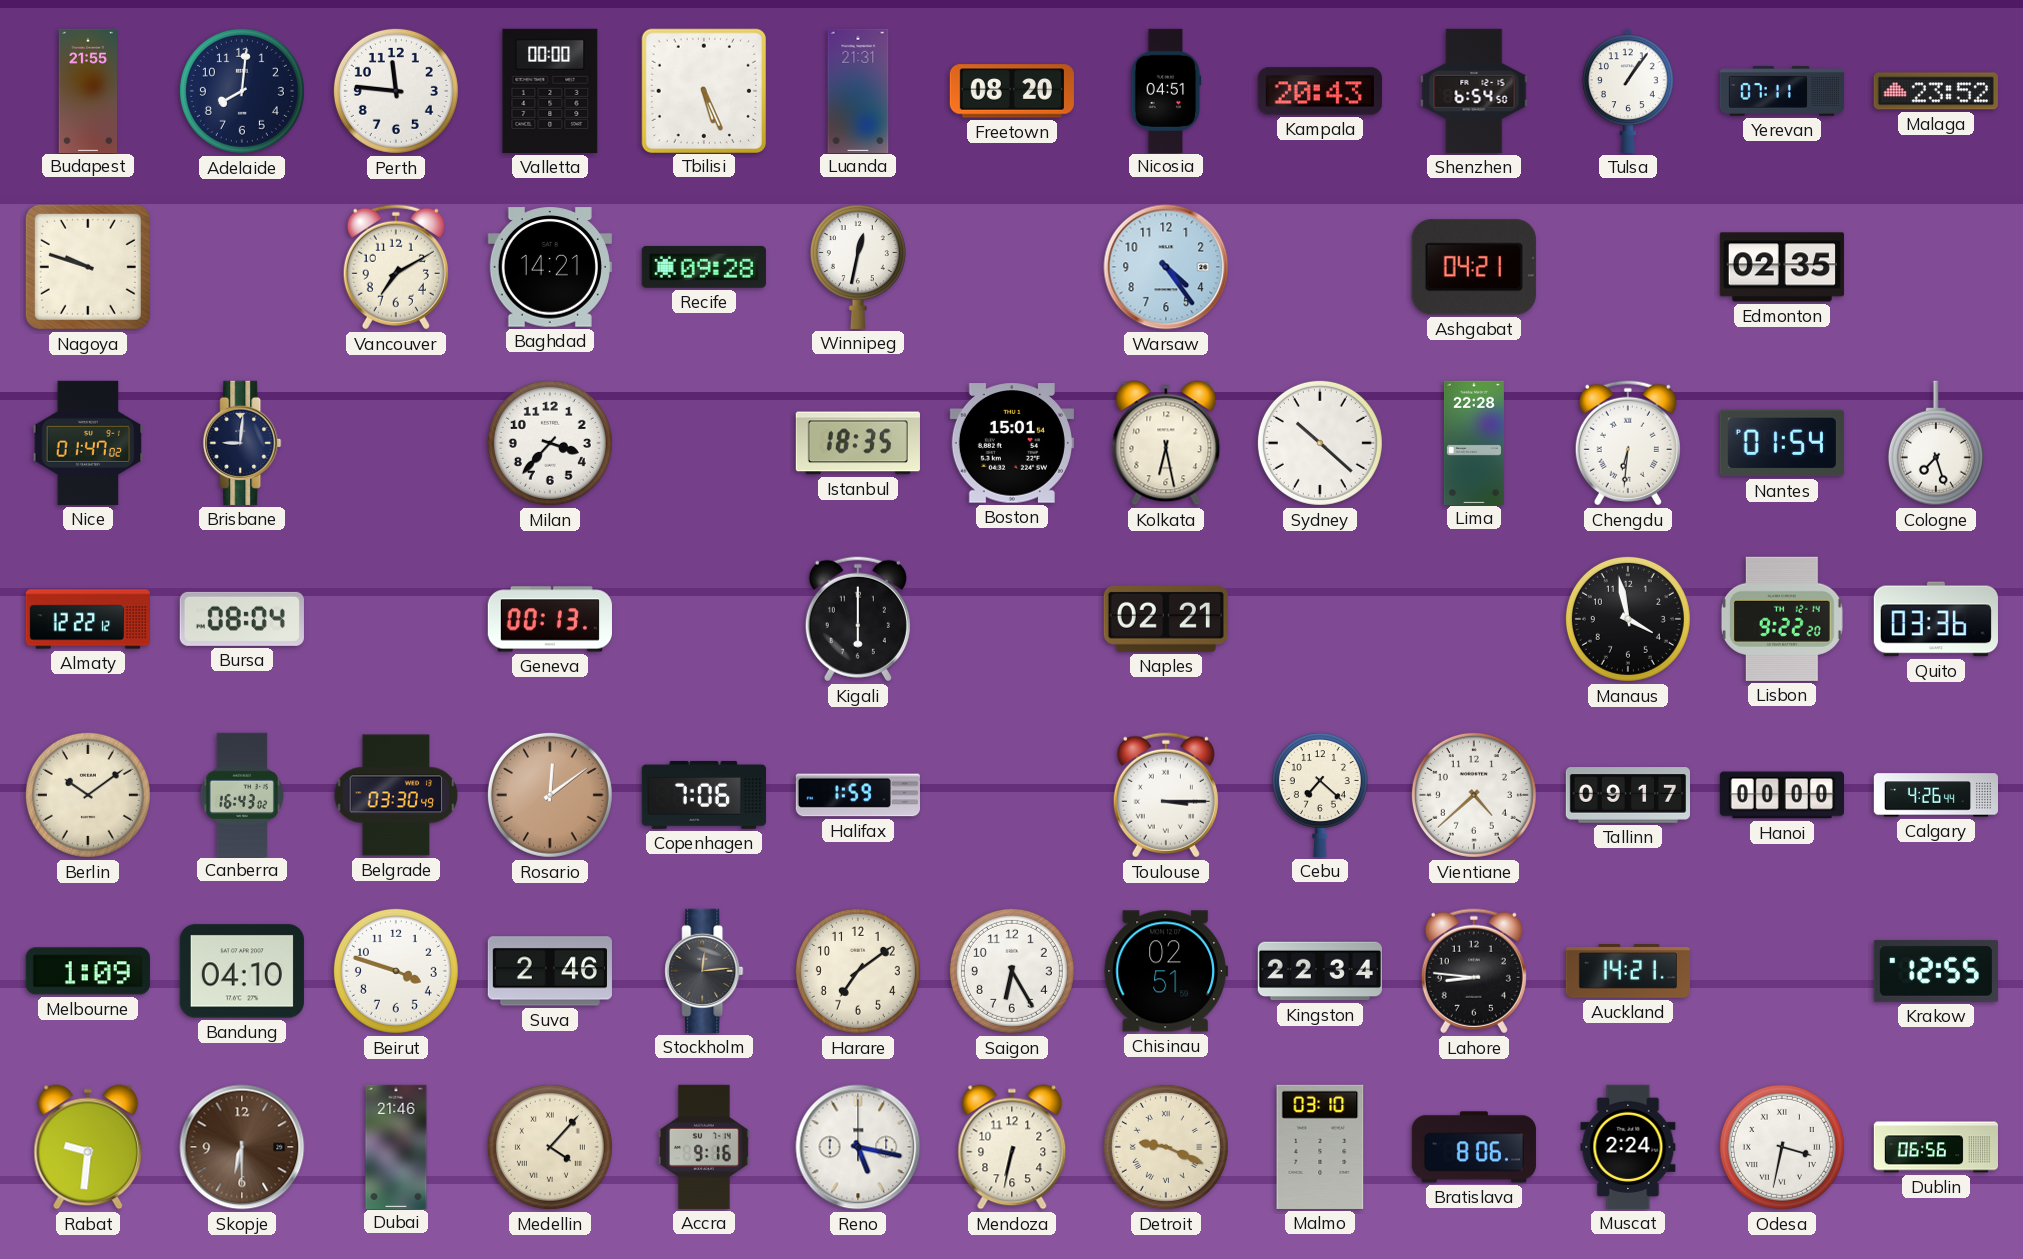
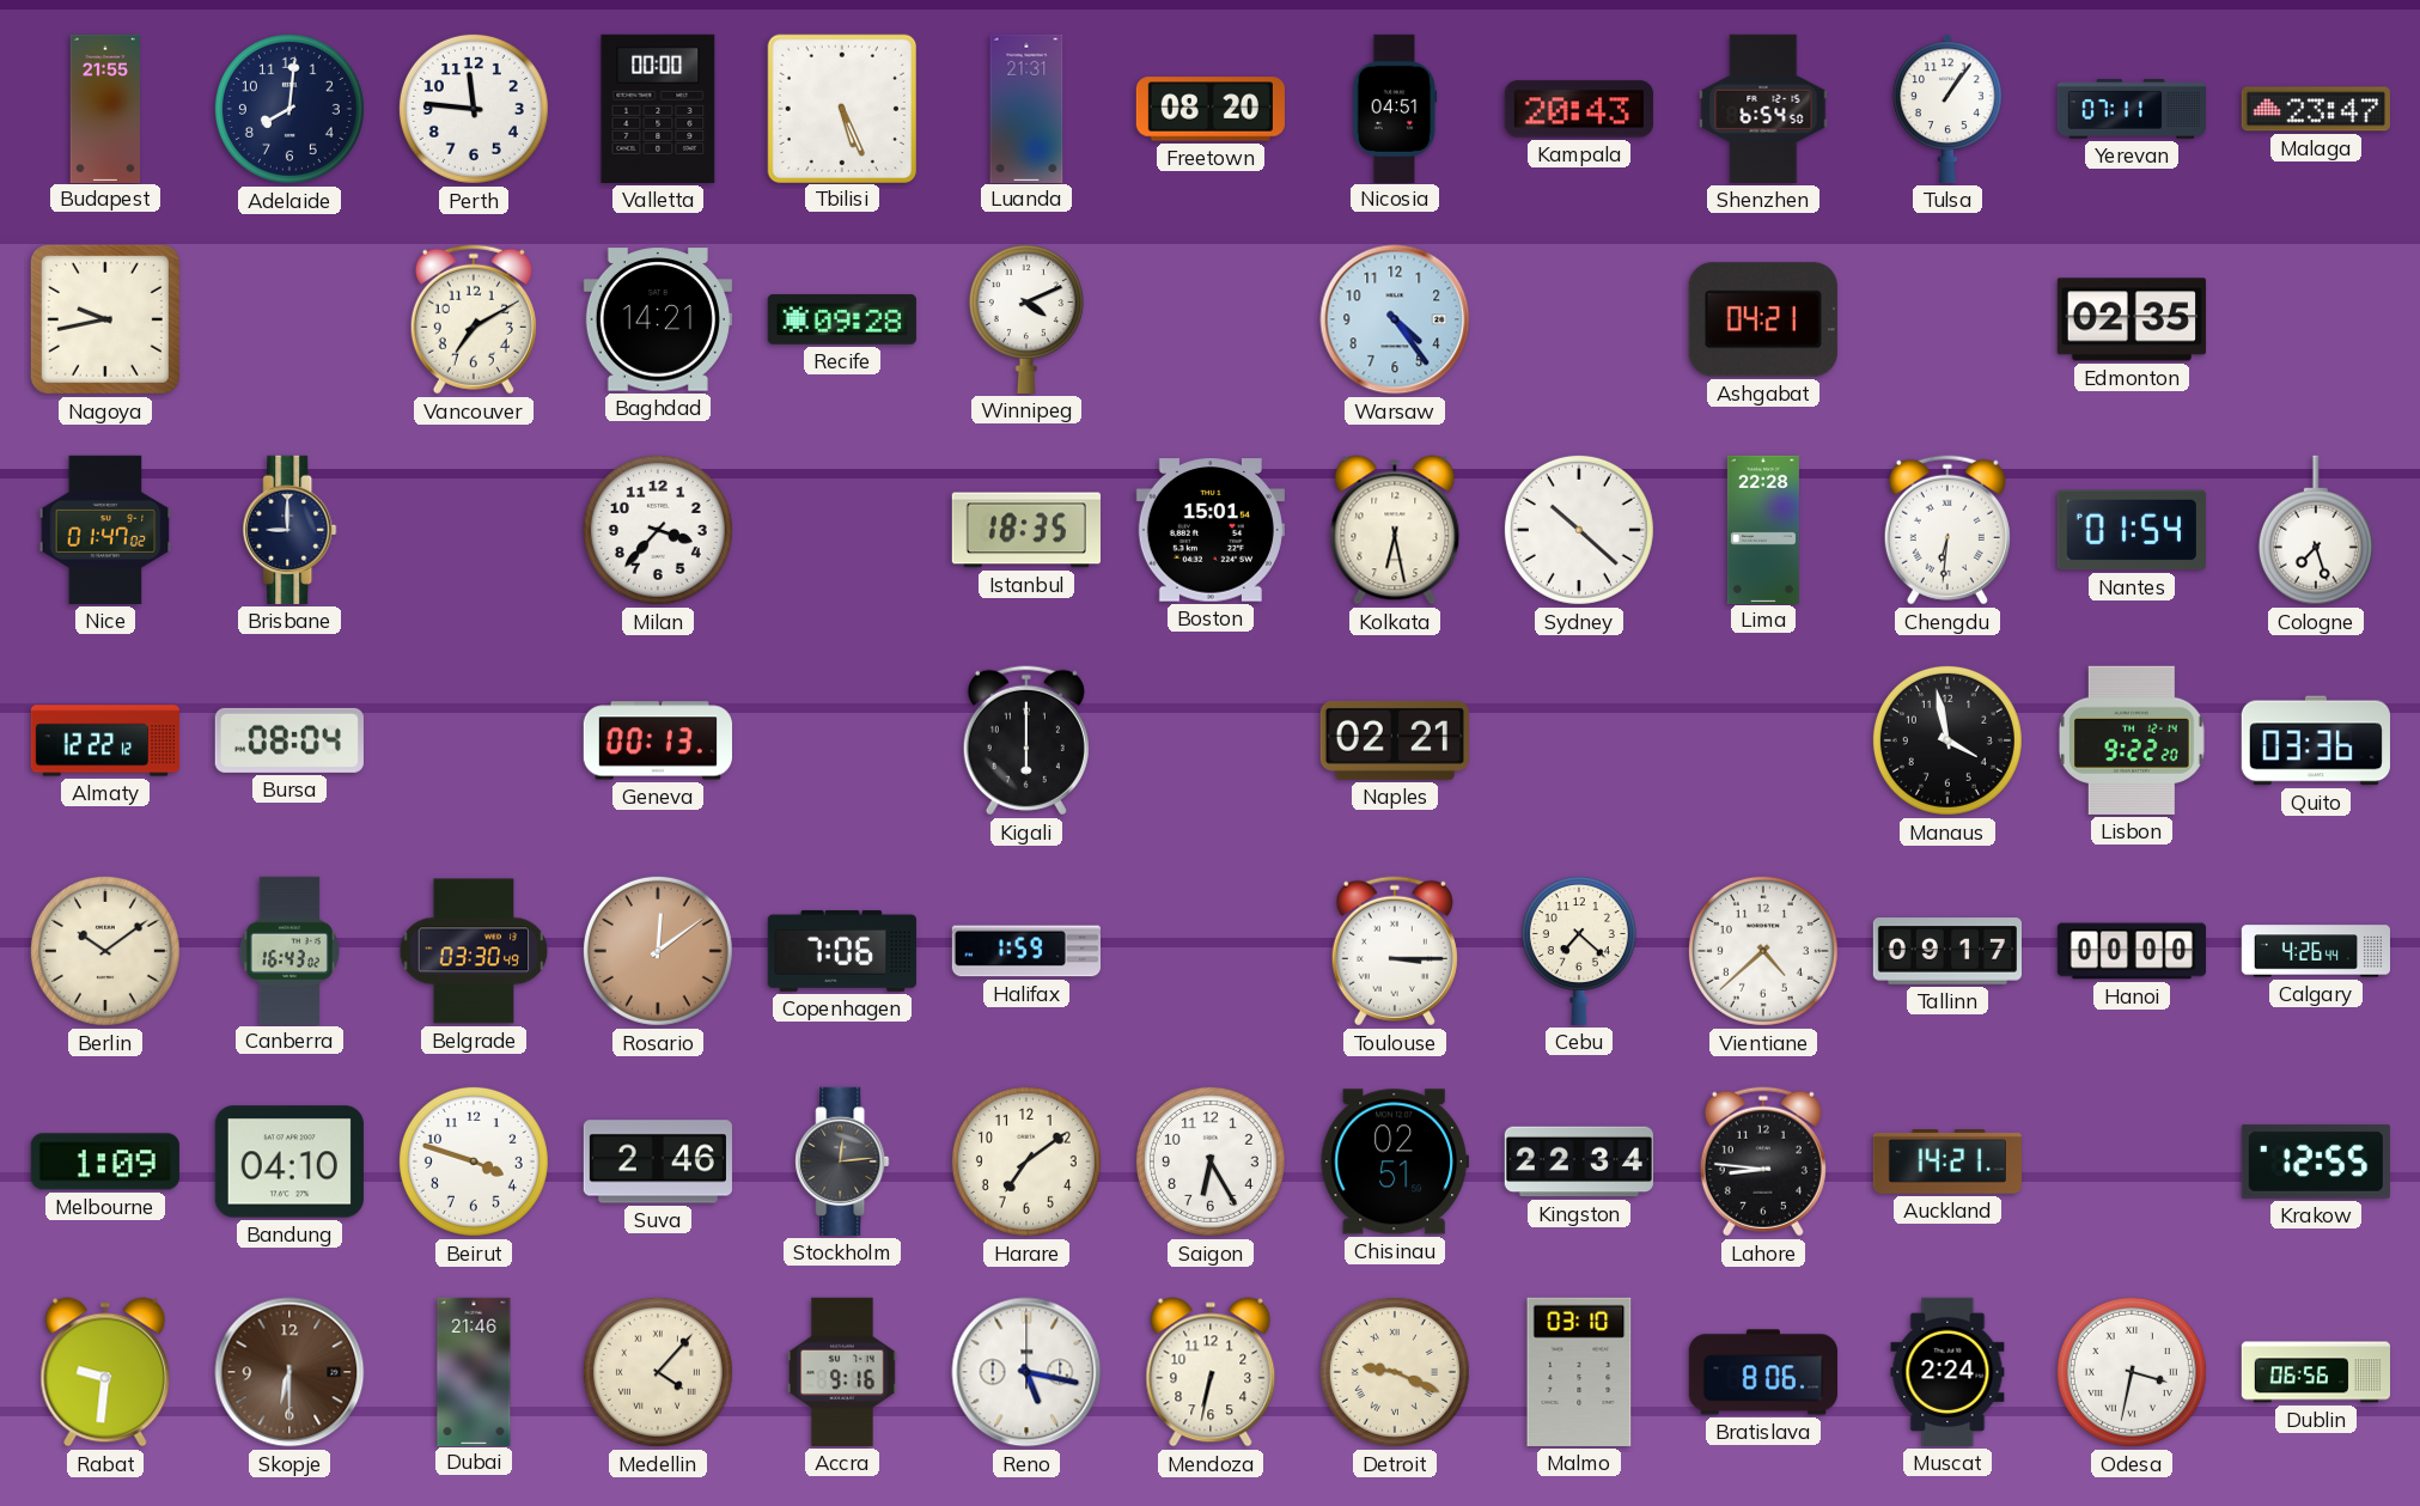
Malaga: 23:52 -> 23:47
Nagoya: 9:48 -> 9:43
Winnipeg: 12:32 -> 4:11
Brisbane: 9:01 -> 9:00
